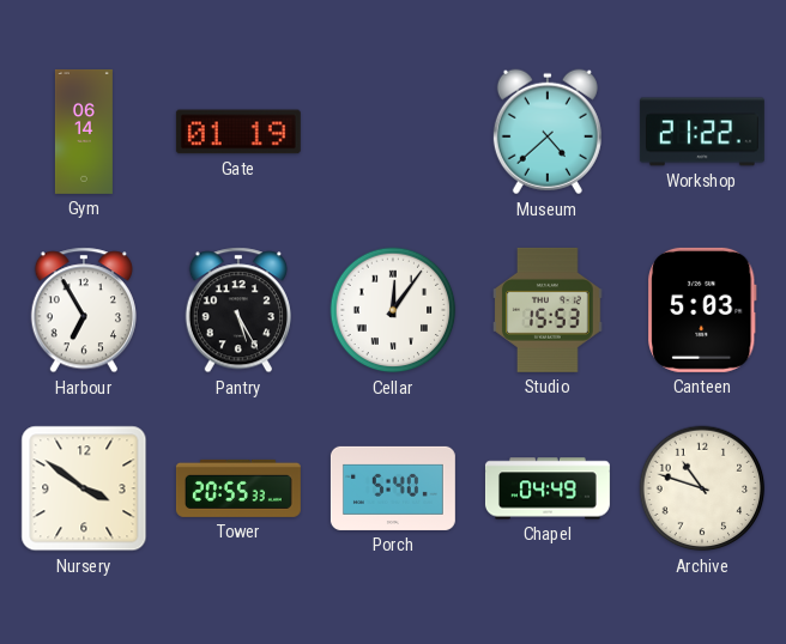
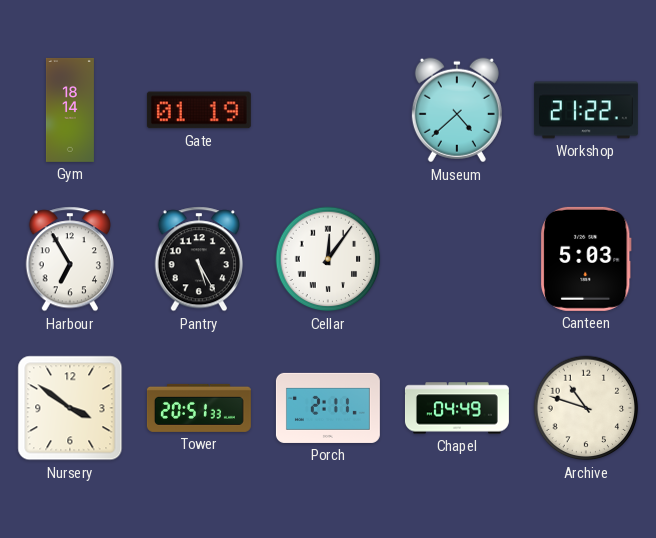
Gym: 06:14 -> 18:14
Studio: 15:53 -> none
Tower: 20:55 -> 20:51
Porch: 5:40 -> 2:11
